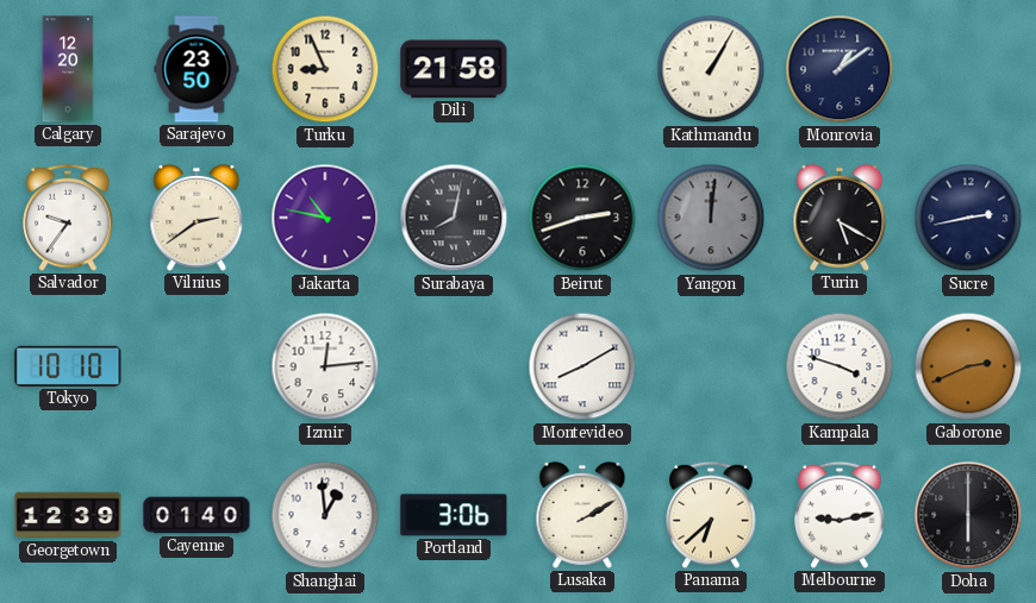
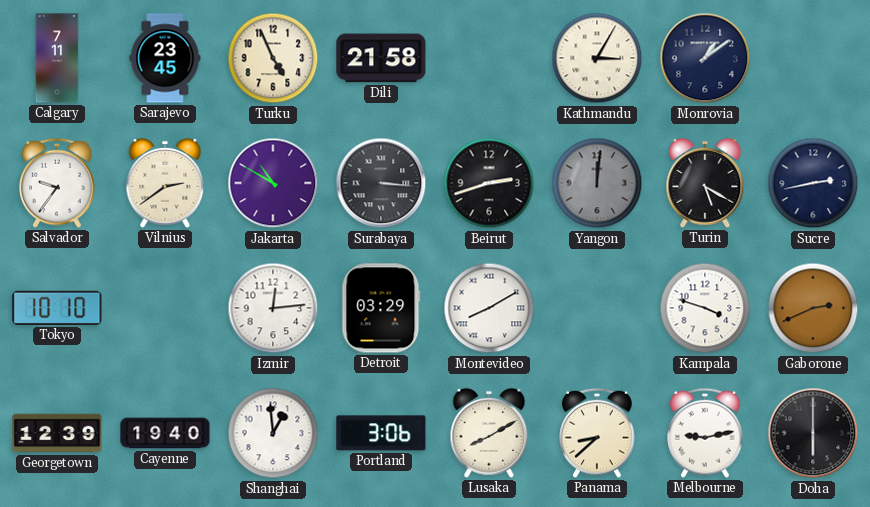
Calgary: 12:20 -> 7:11
Sarajevo: 23:50 -> 23:45
Turku: 8:56 -> 4:56
Kathmandu: 1:05 -> 3:05
Jakarta: 10:47 -> 10:50
Surabaya: 8:02 -> 3:16
Detroit: none -> 03:29
Cayenne: 01:40 -> 19:40
Lusaka: 2:10 -> 8:10
Panama: 6:38 -> 8:38
